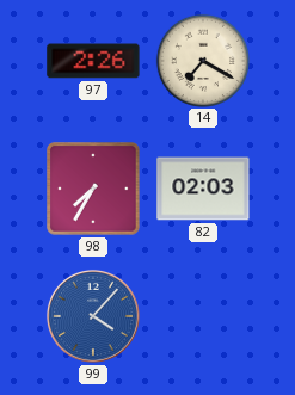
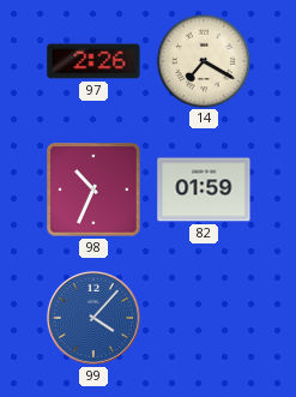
98: 7:35 -> 10:34
82: 02:03 -> 01:59
